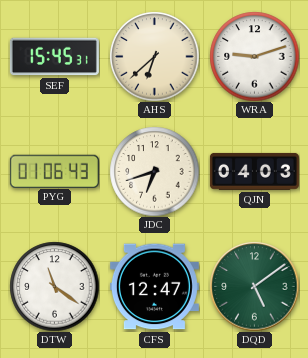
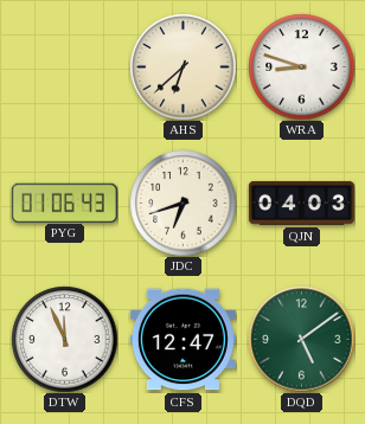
SEF: 15:45 -> none
WRA: 9:12 -> 8:48
DTW: 11:21 -> 11:56
